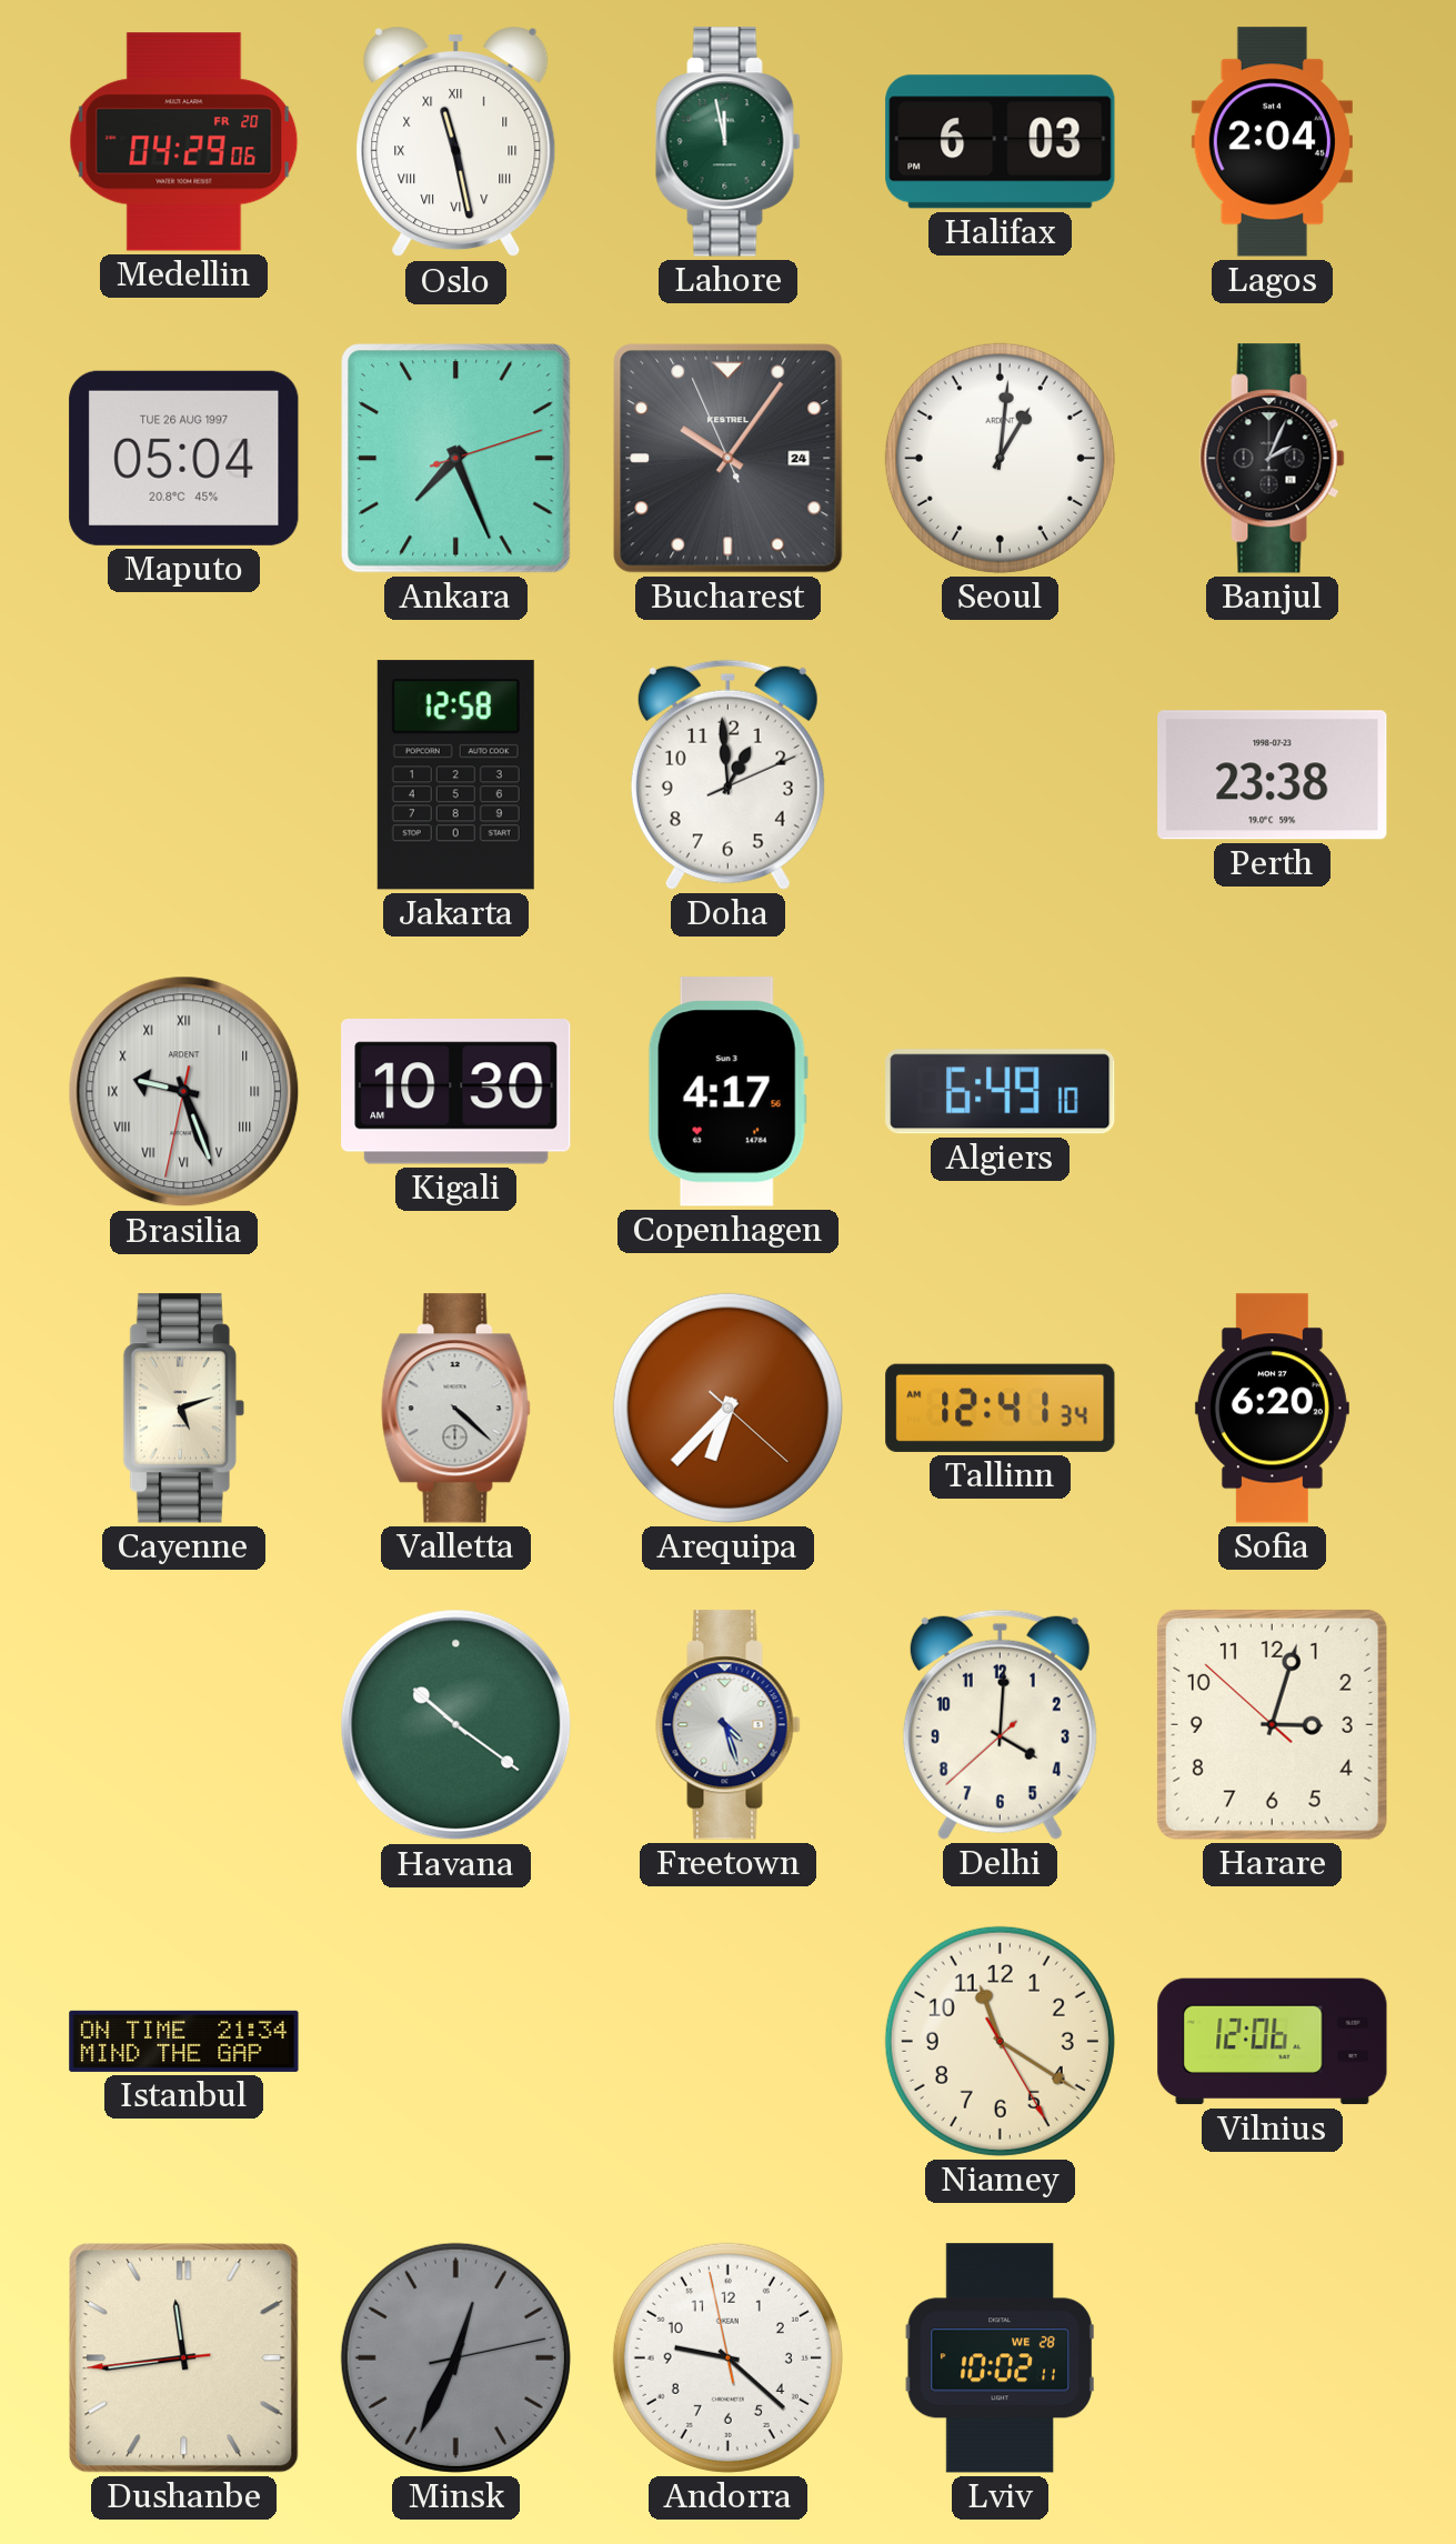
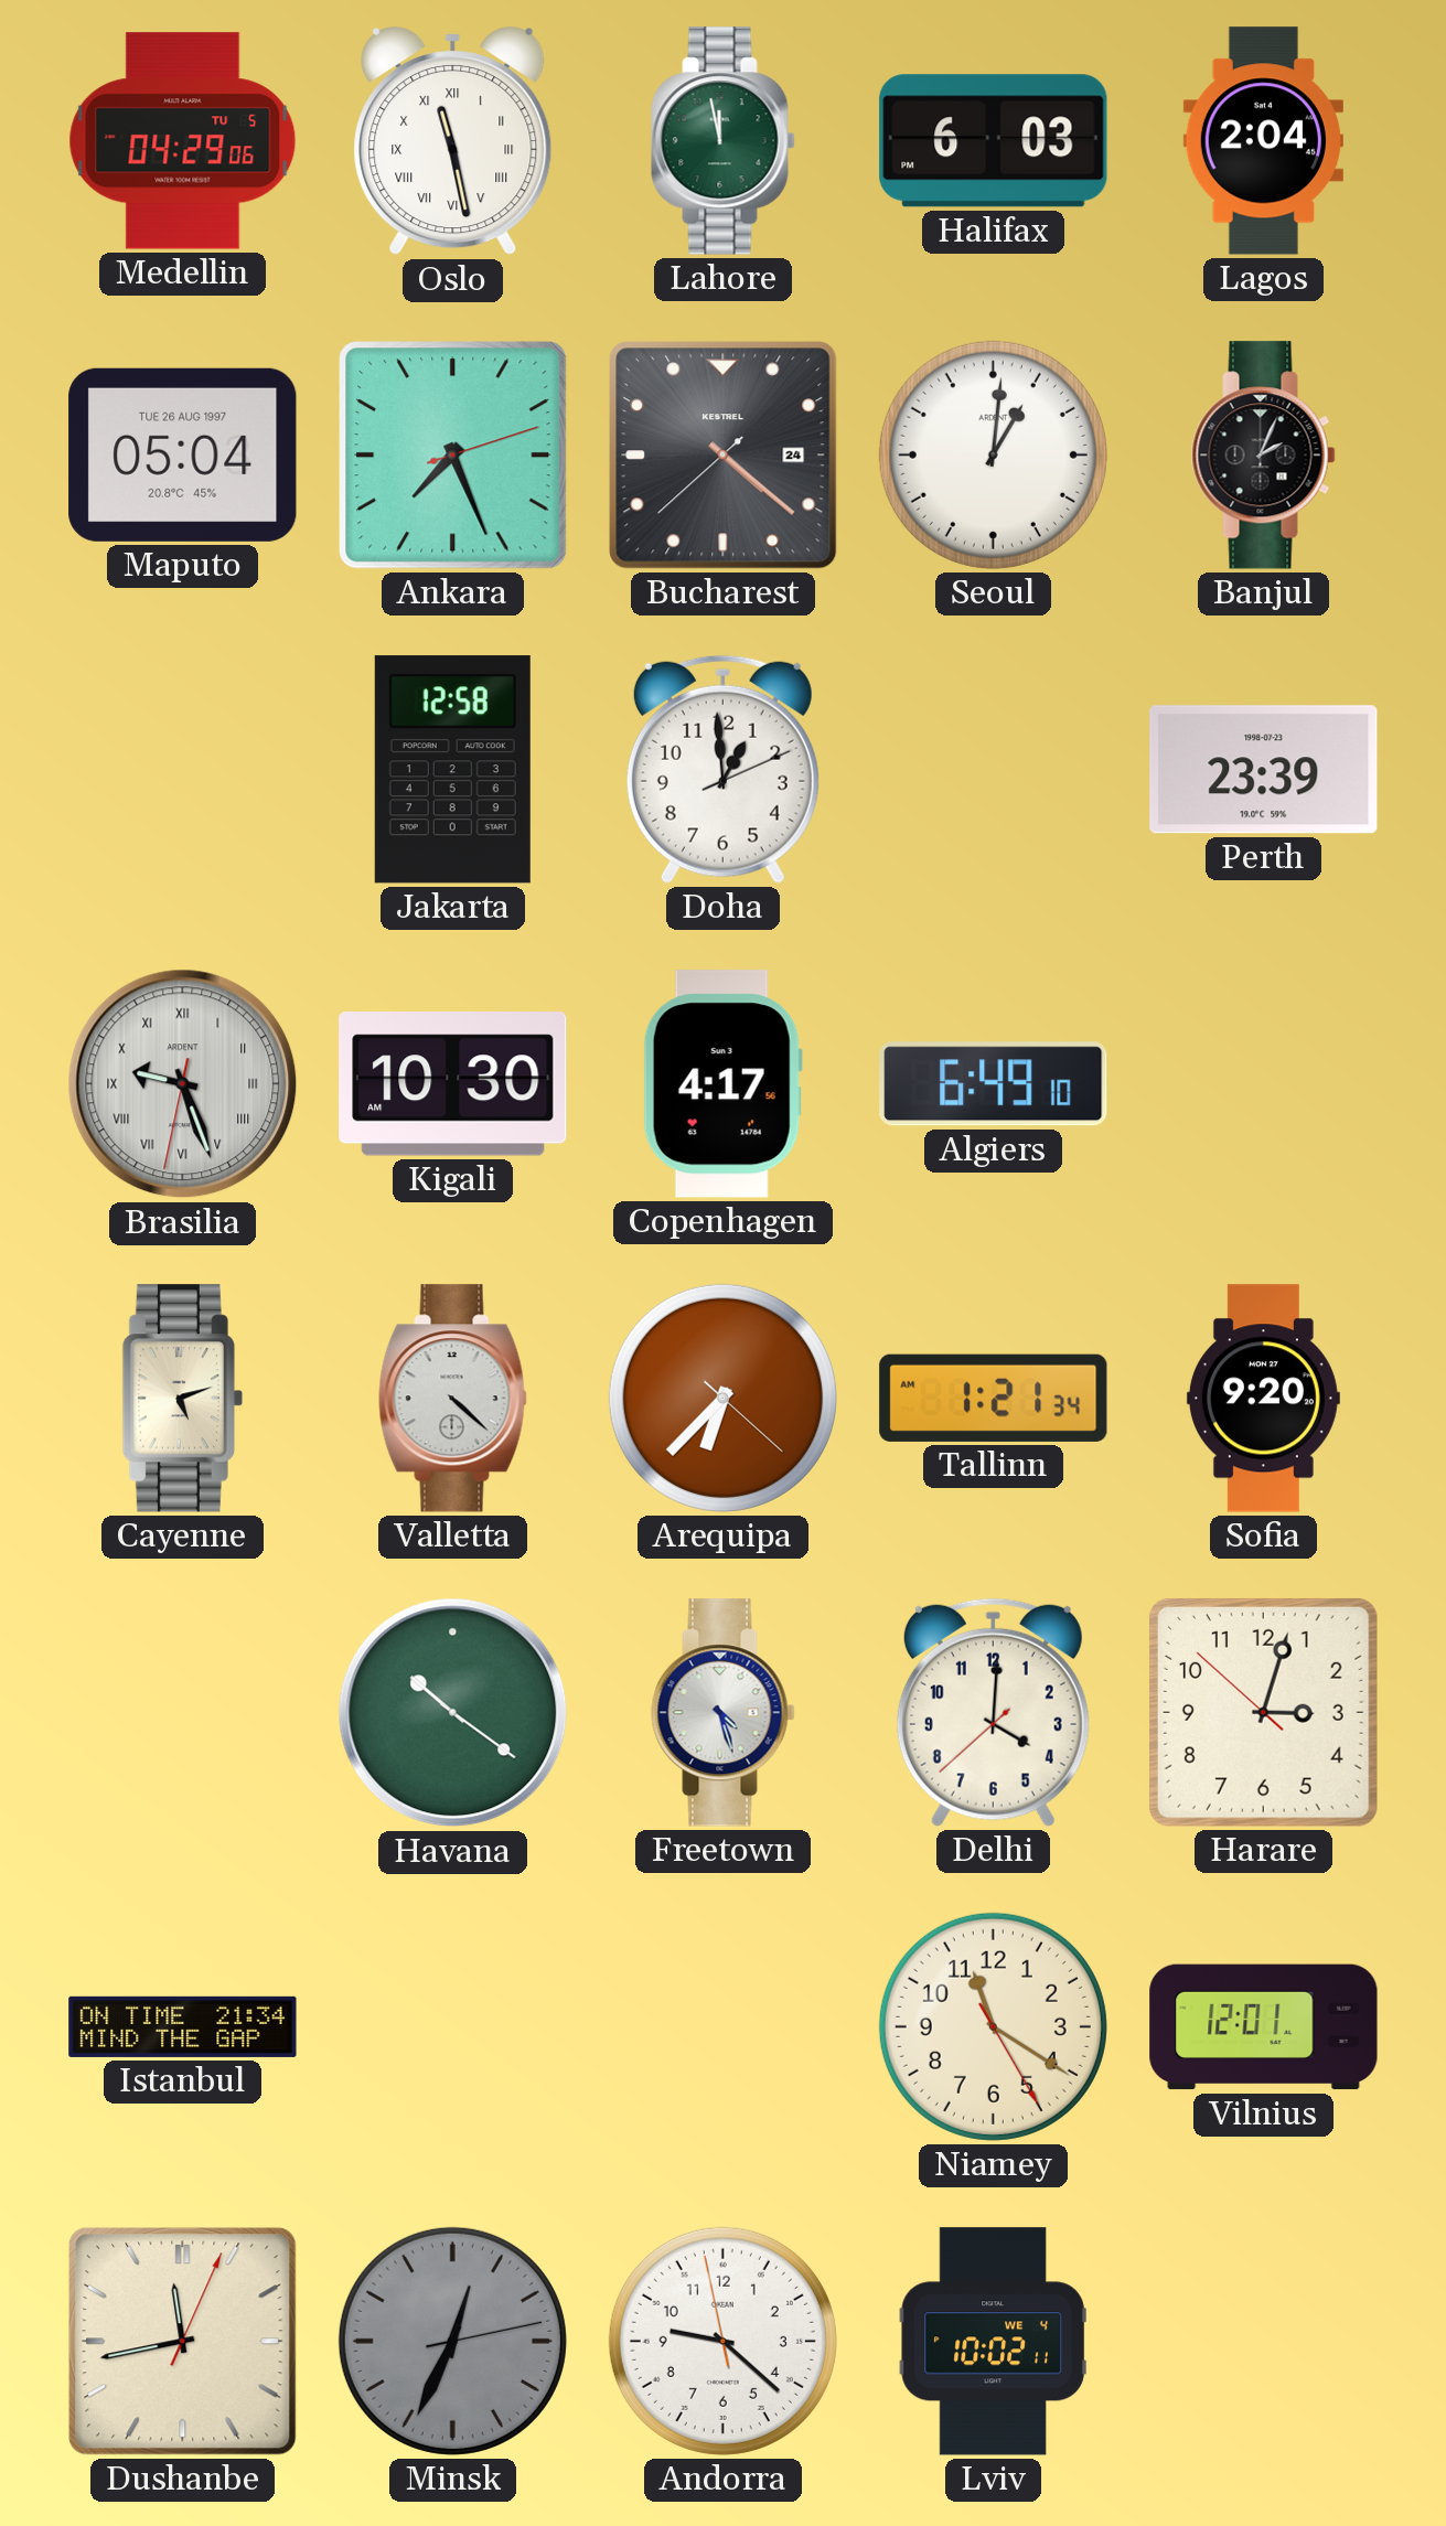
Medellin date: FR 20 -> TU 5
Bucharest: 10:05 -> 4:21
Perth: 23:38 -> 23:39
Tallinn: 12:41 -> 1:21
Sofia: 6:20 -> 9:20
Vilnius: 12:06 -> 12:01
Dushanbe: 11:43:44 -> 11:43:04
Lviv date: WE 28 -> WE 4
